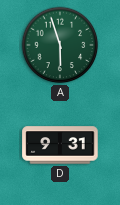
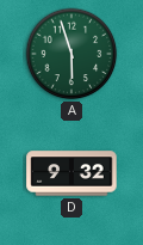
D: 9:31 -> 9:32
